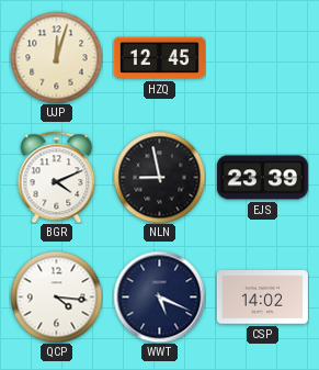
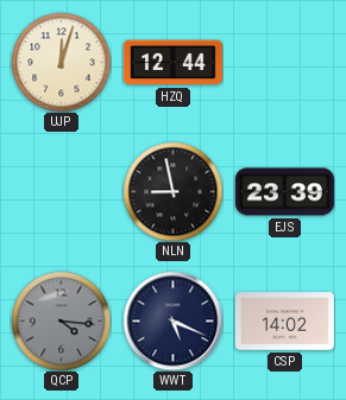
HZQ: 12:45 -> 12:44
BGR: 4:11 -> none
QCP dial: white -> grey
